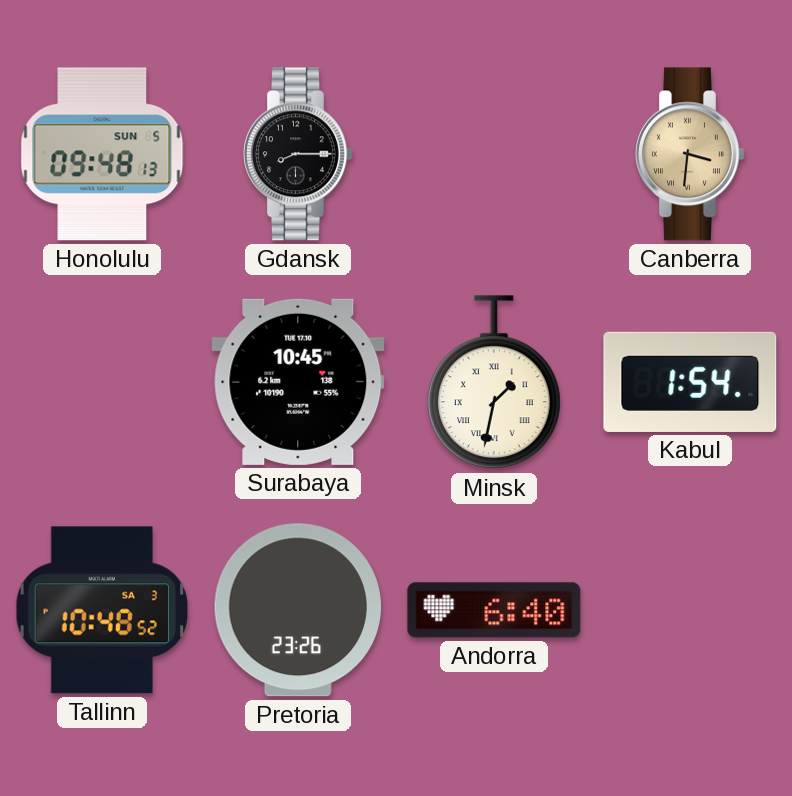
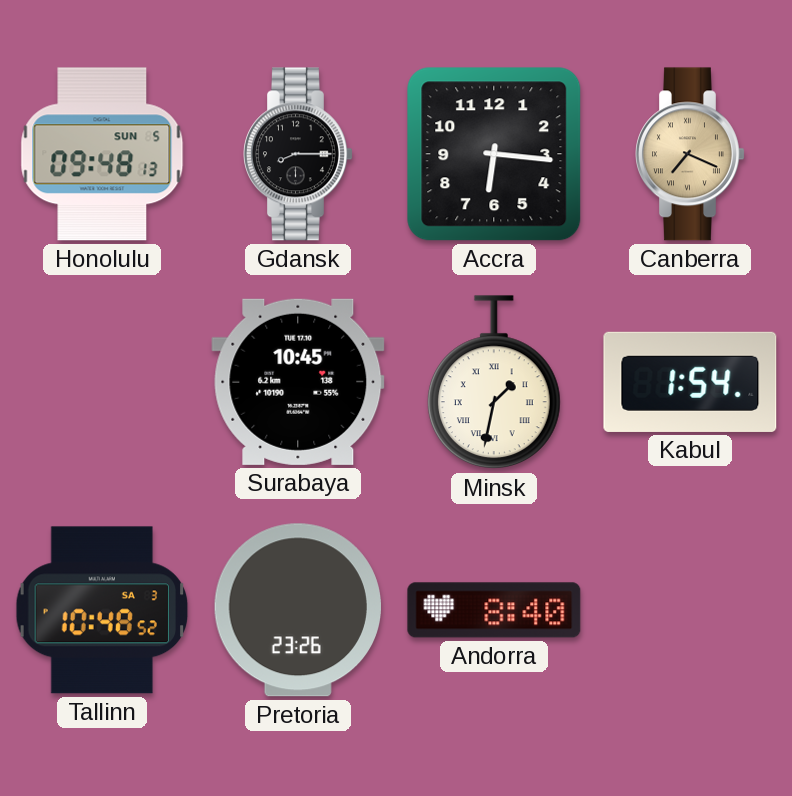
Accra: none -> 6:16
Canberra: 3:31 -> 7:19
Andorra: 6:40 -> 8:40
